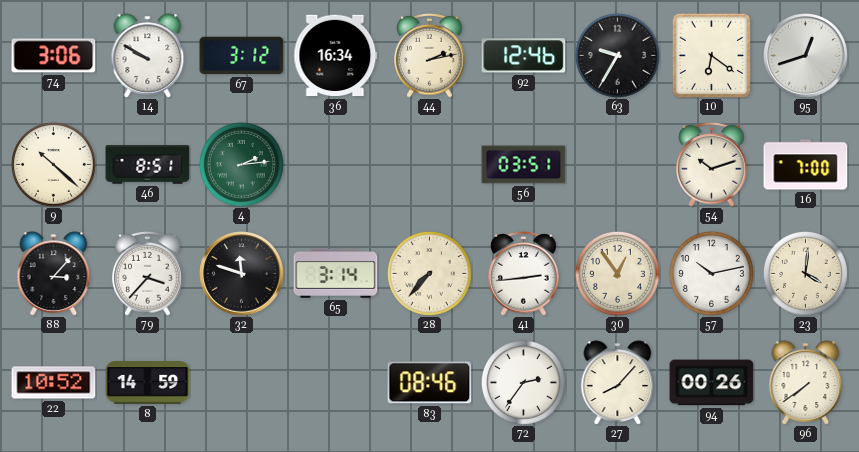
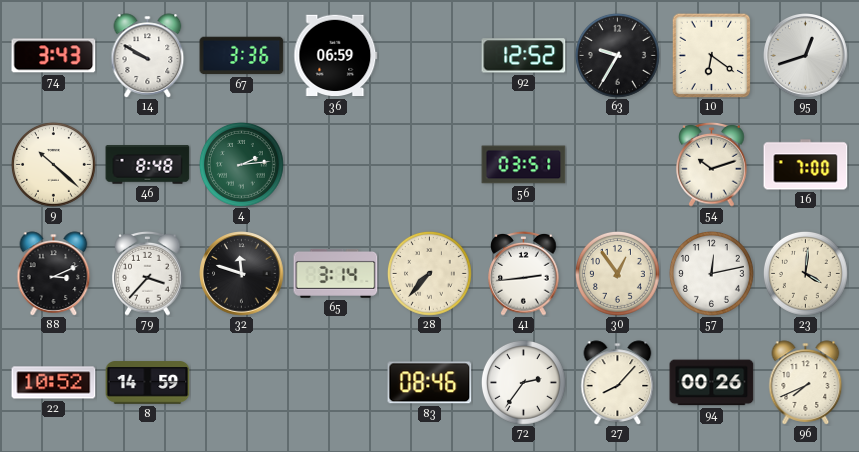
74: 3:06 -> 3:43
67: 3:12 -> 3:36
36: 16:34 -> 06:59
44: 2:13 -> none
92: 12:46 -> 12:52
46: 8:51 -> 8:48
88: 3:07 -> 3:11
57: 10:13 -> 12:13
96: 7:39 -> 7:41
